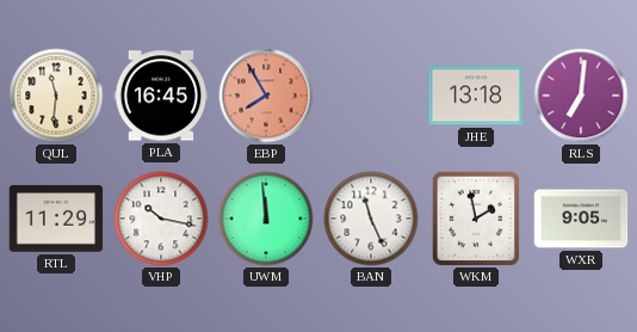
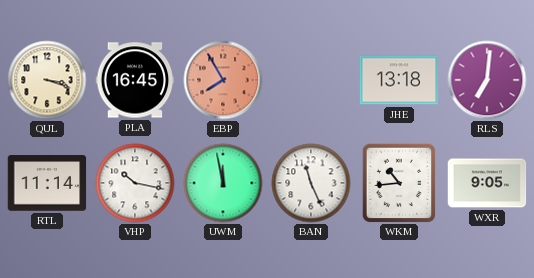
QUL: 11:31 -> 3:18
RTL: 11:29 -> 11:14
UWM: 11:59 -> 11:58
WKM: 1:58 -> 10:44
